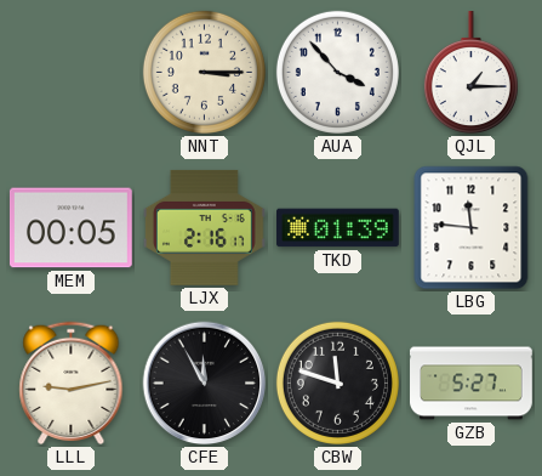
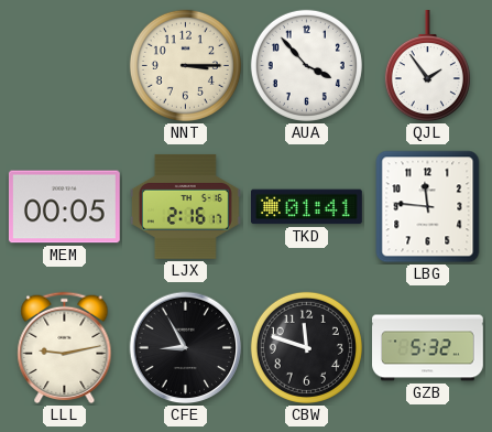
QJL: 1:15 -> 1:54
TKD: 01:39 -> 01:41
CFE: 11:55 -> 8:55
GZB: 5:27 -> 5:32
